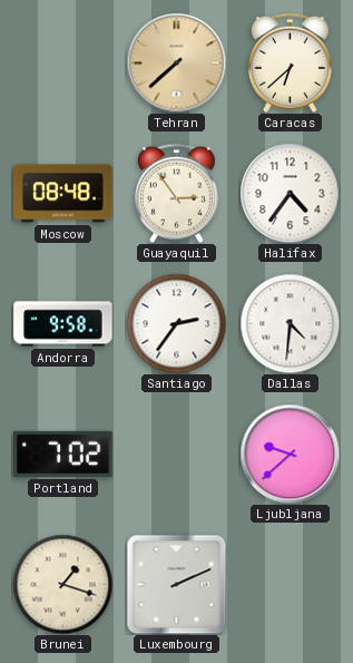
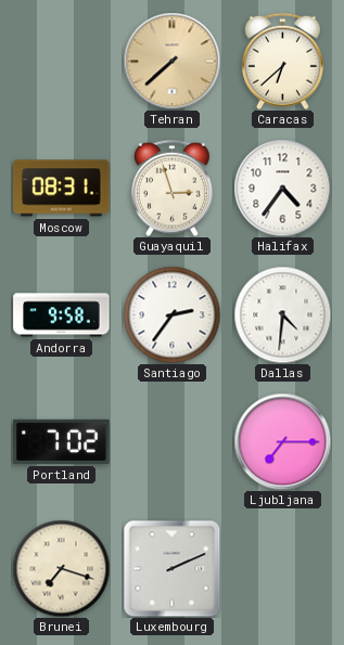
Moscow: 08:48 -> 08:31
Guayaquil: 2:54 -> 2:57
Ljubljana: 9:38 -> 7:15
Brunei: 1:18 -> 7:18
